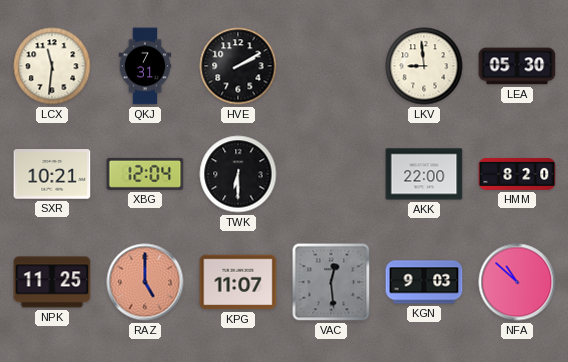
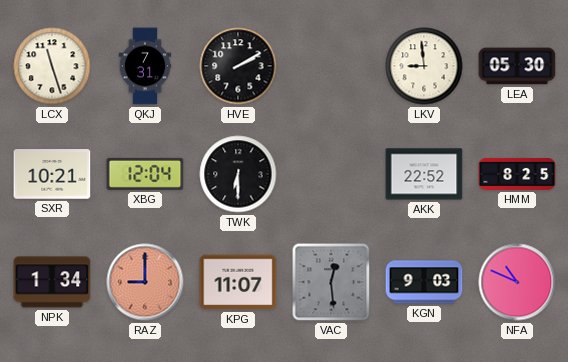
LCX: 11:31 -> 11:27
AKK: 22:00 -> 22:52
HMM: 8:20 -> 8:25
NPK: 11:25 -> 1:34
RAZ: 5:00 -> 9:00
NFA: 10:52 -> 10:49
